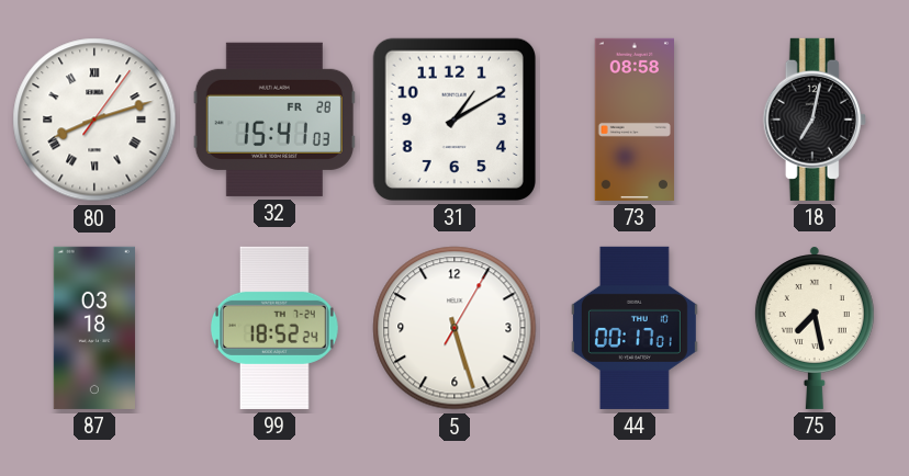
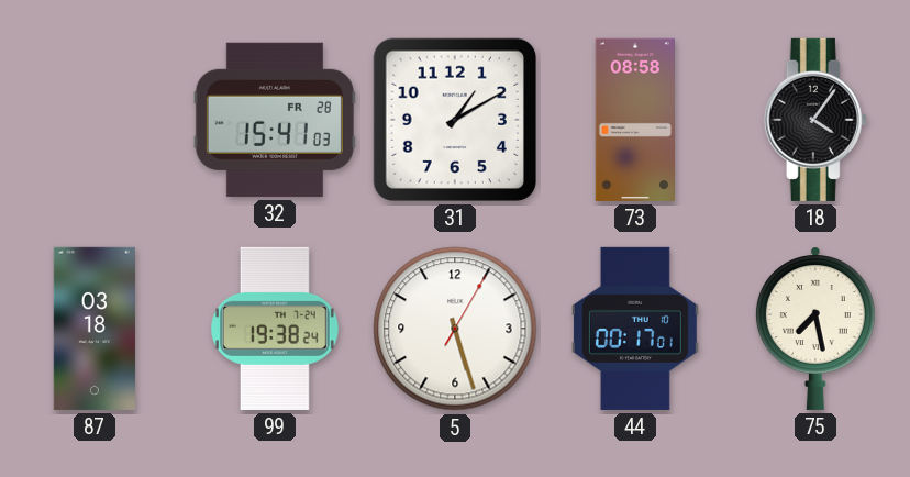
80: 8:12 -> none
18: 7:02 -> 4:06
99: 18:52 -> 19:38
